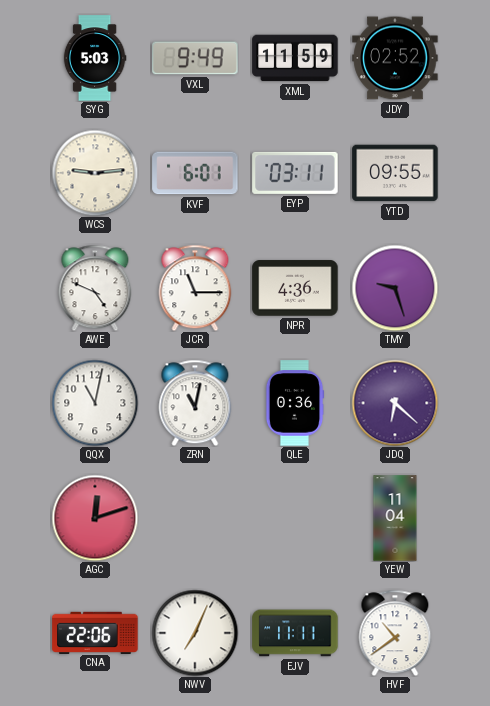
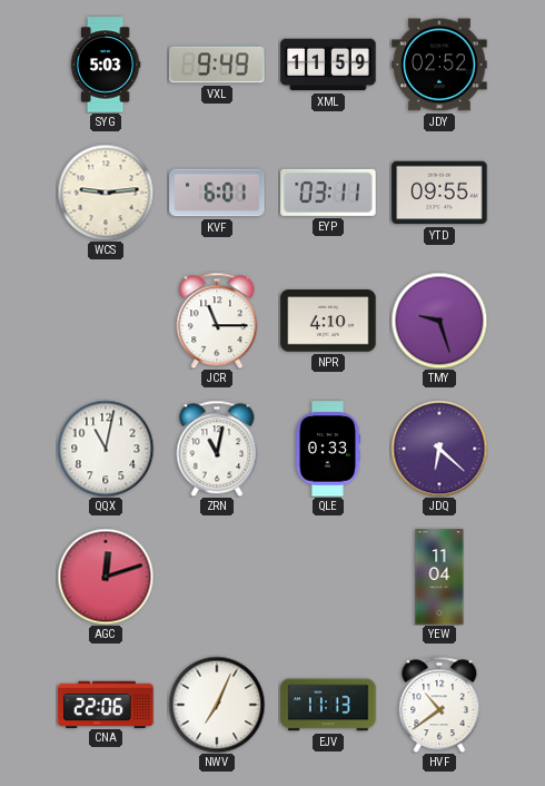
AWE: 4:49 -> none
NPR: 4:36 -> 4:10
QLE: 0:36 -> 0:33
EJV: 11:11 -> 11:13
